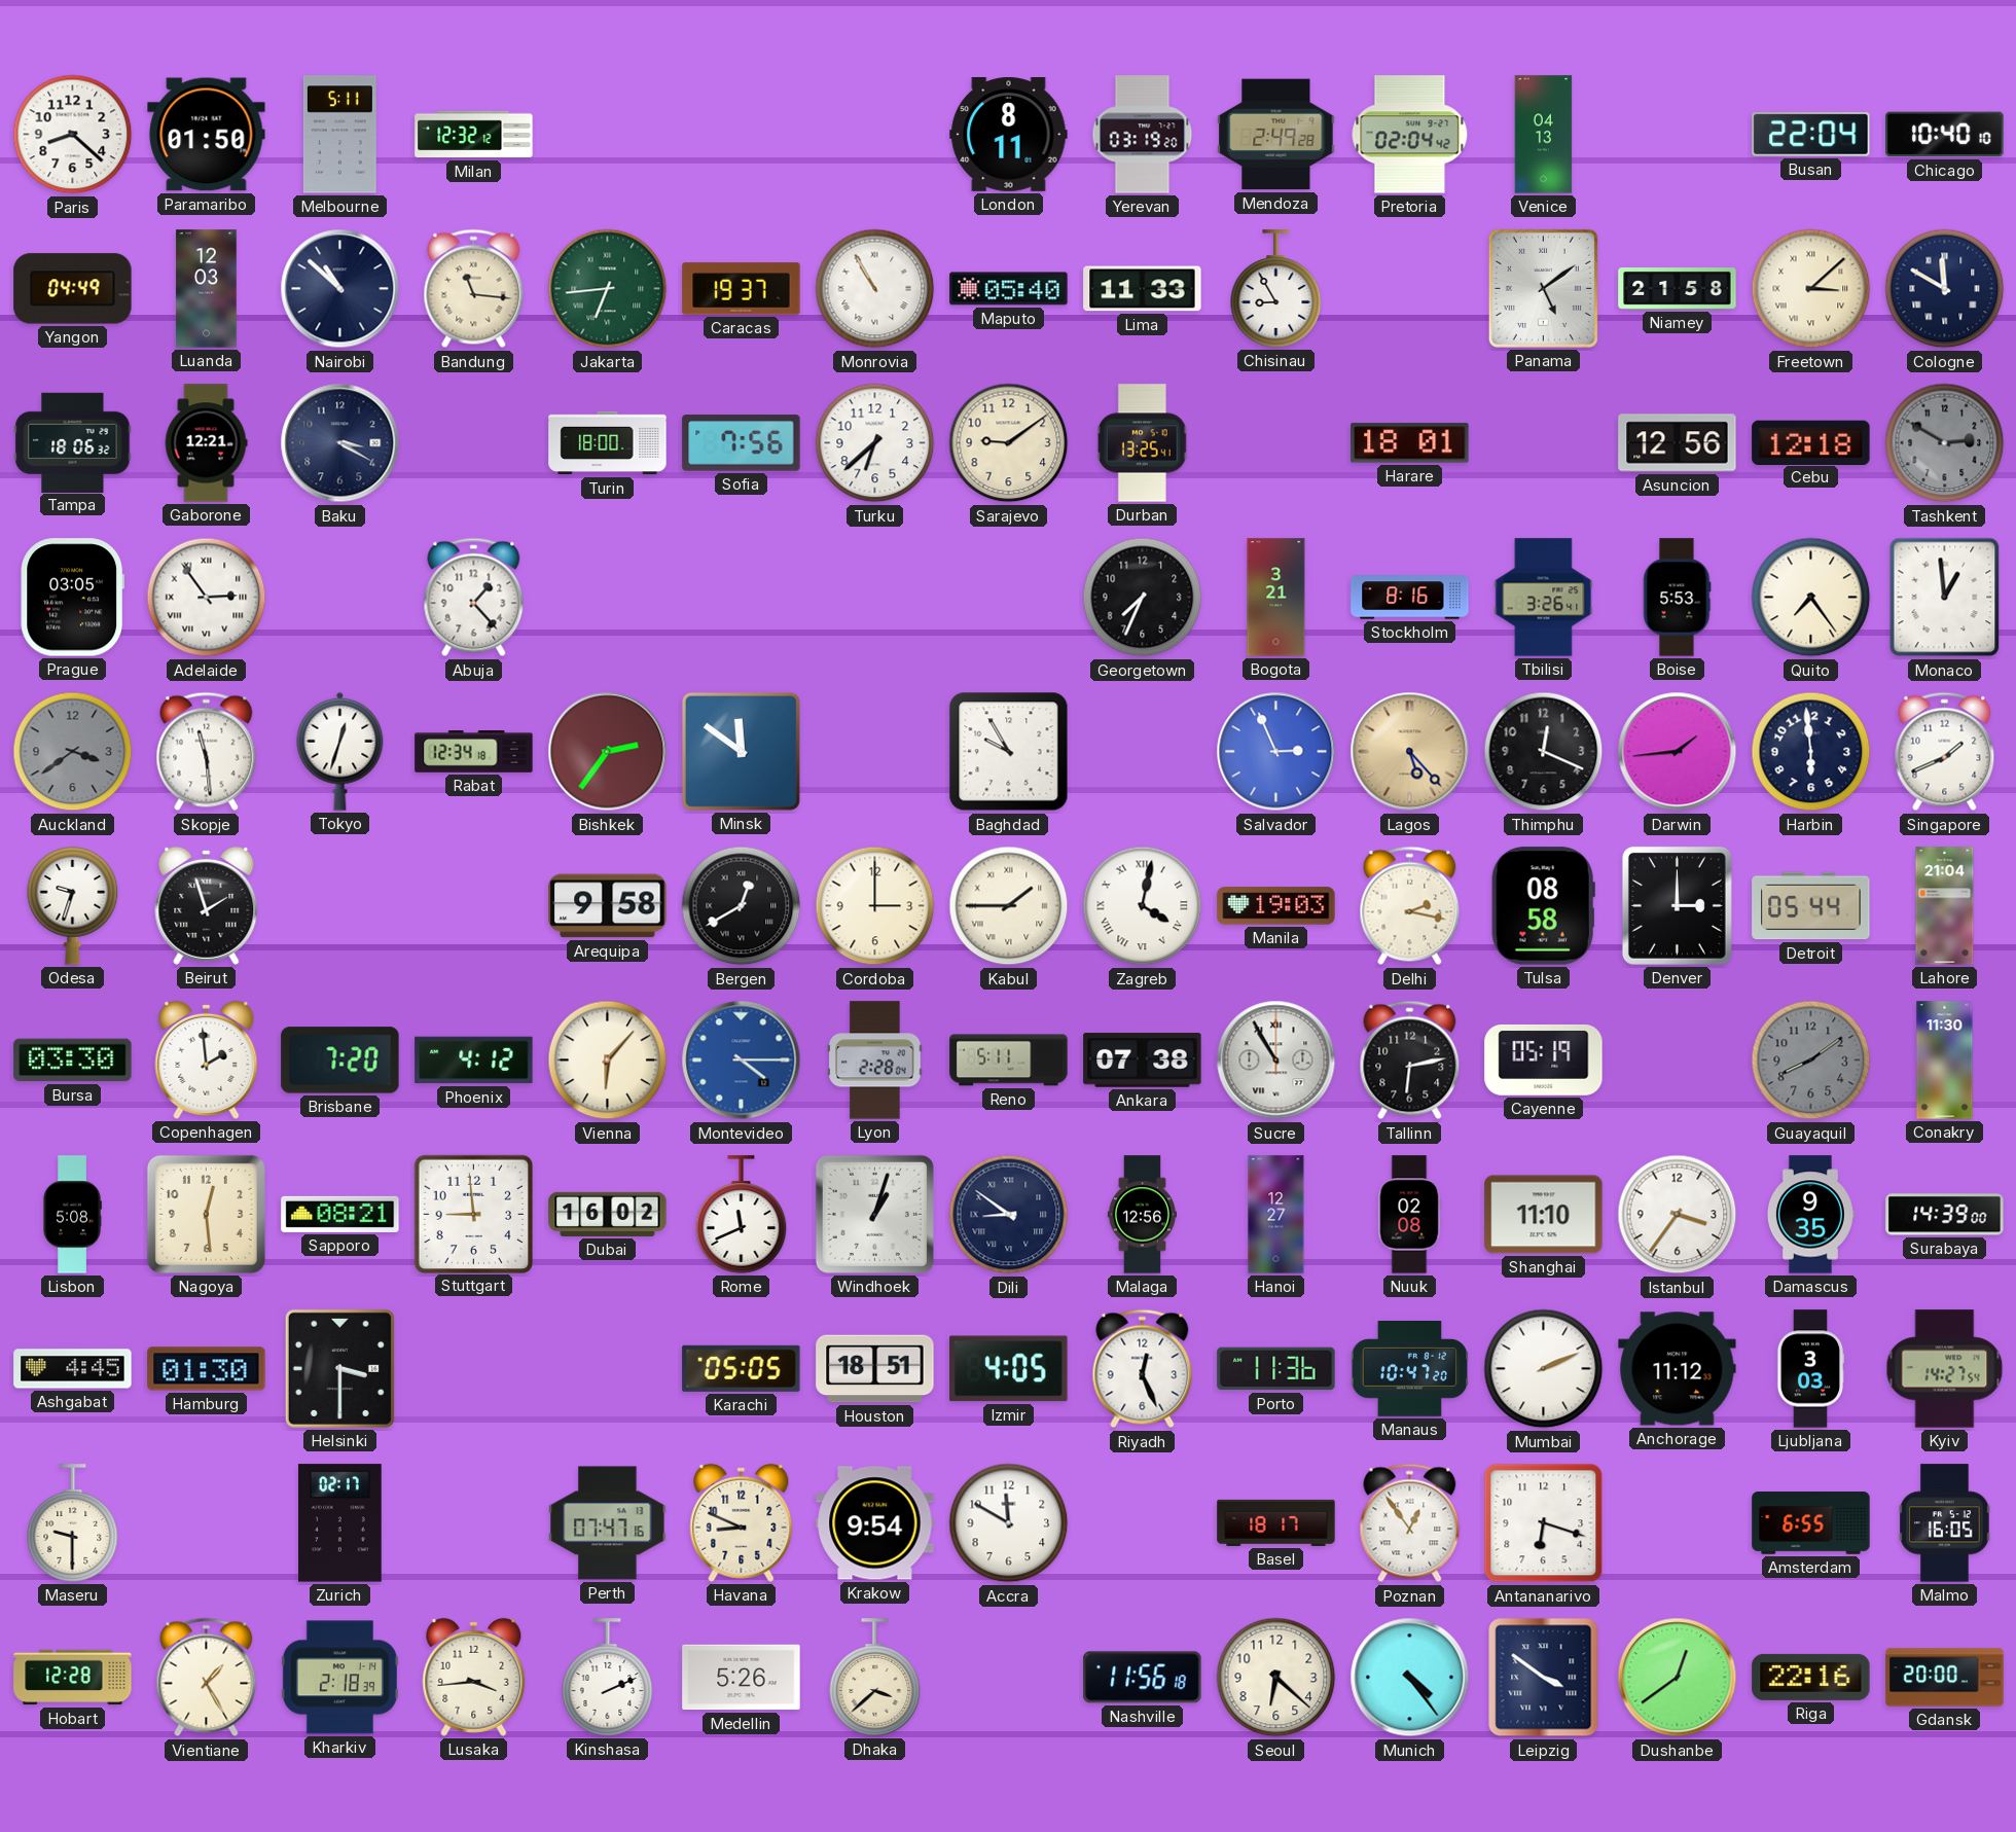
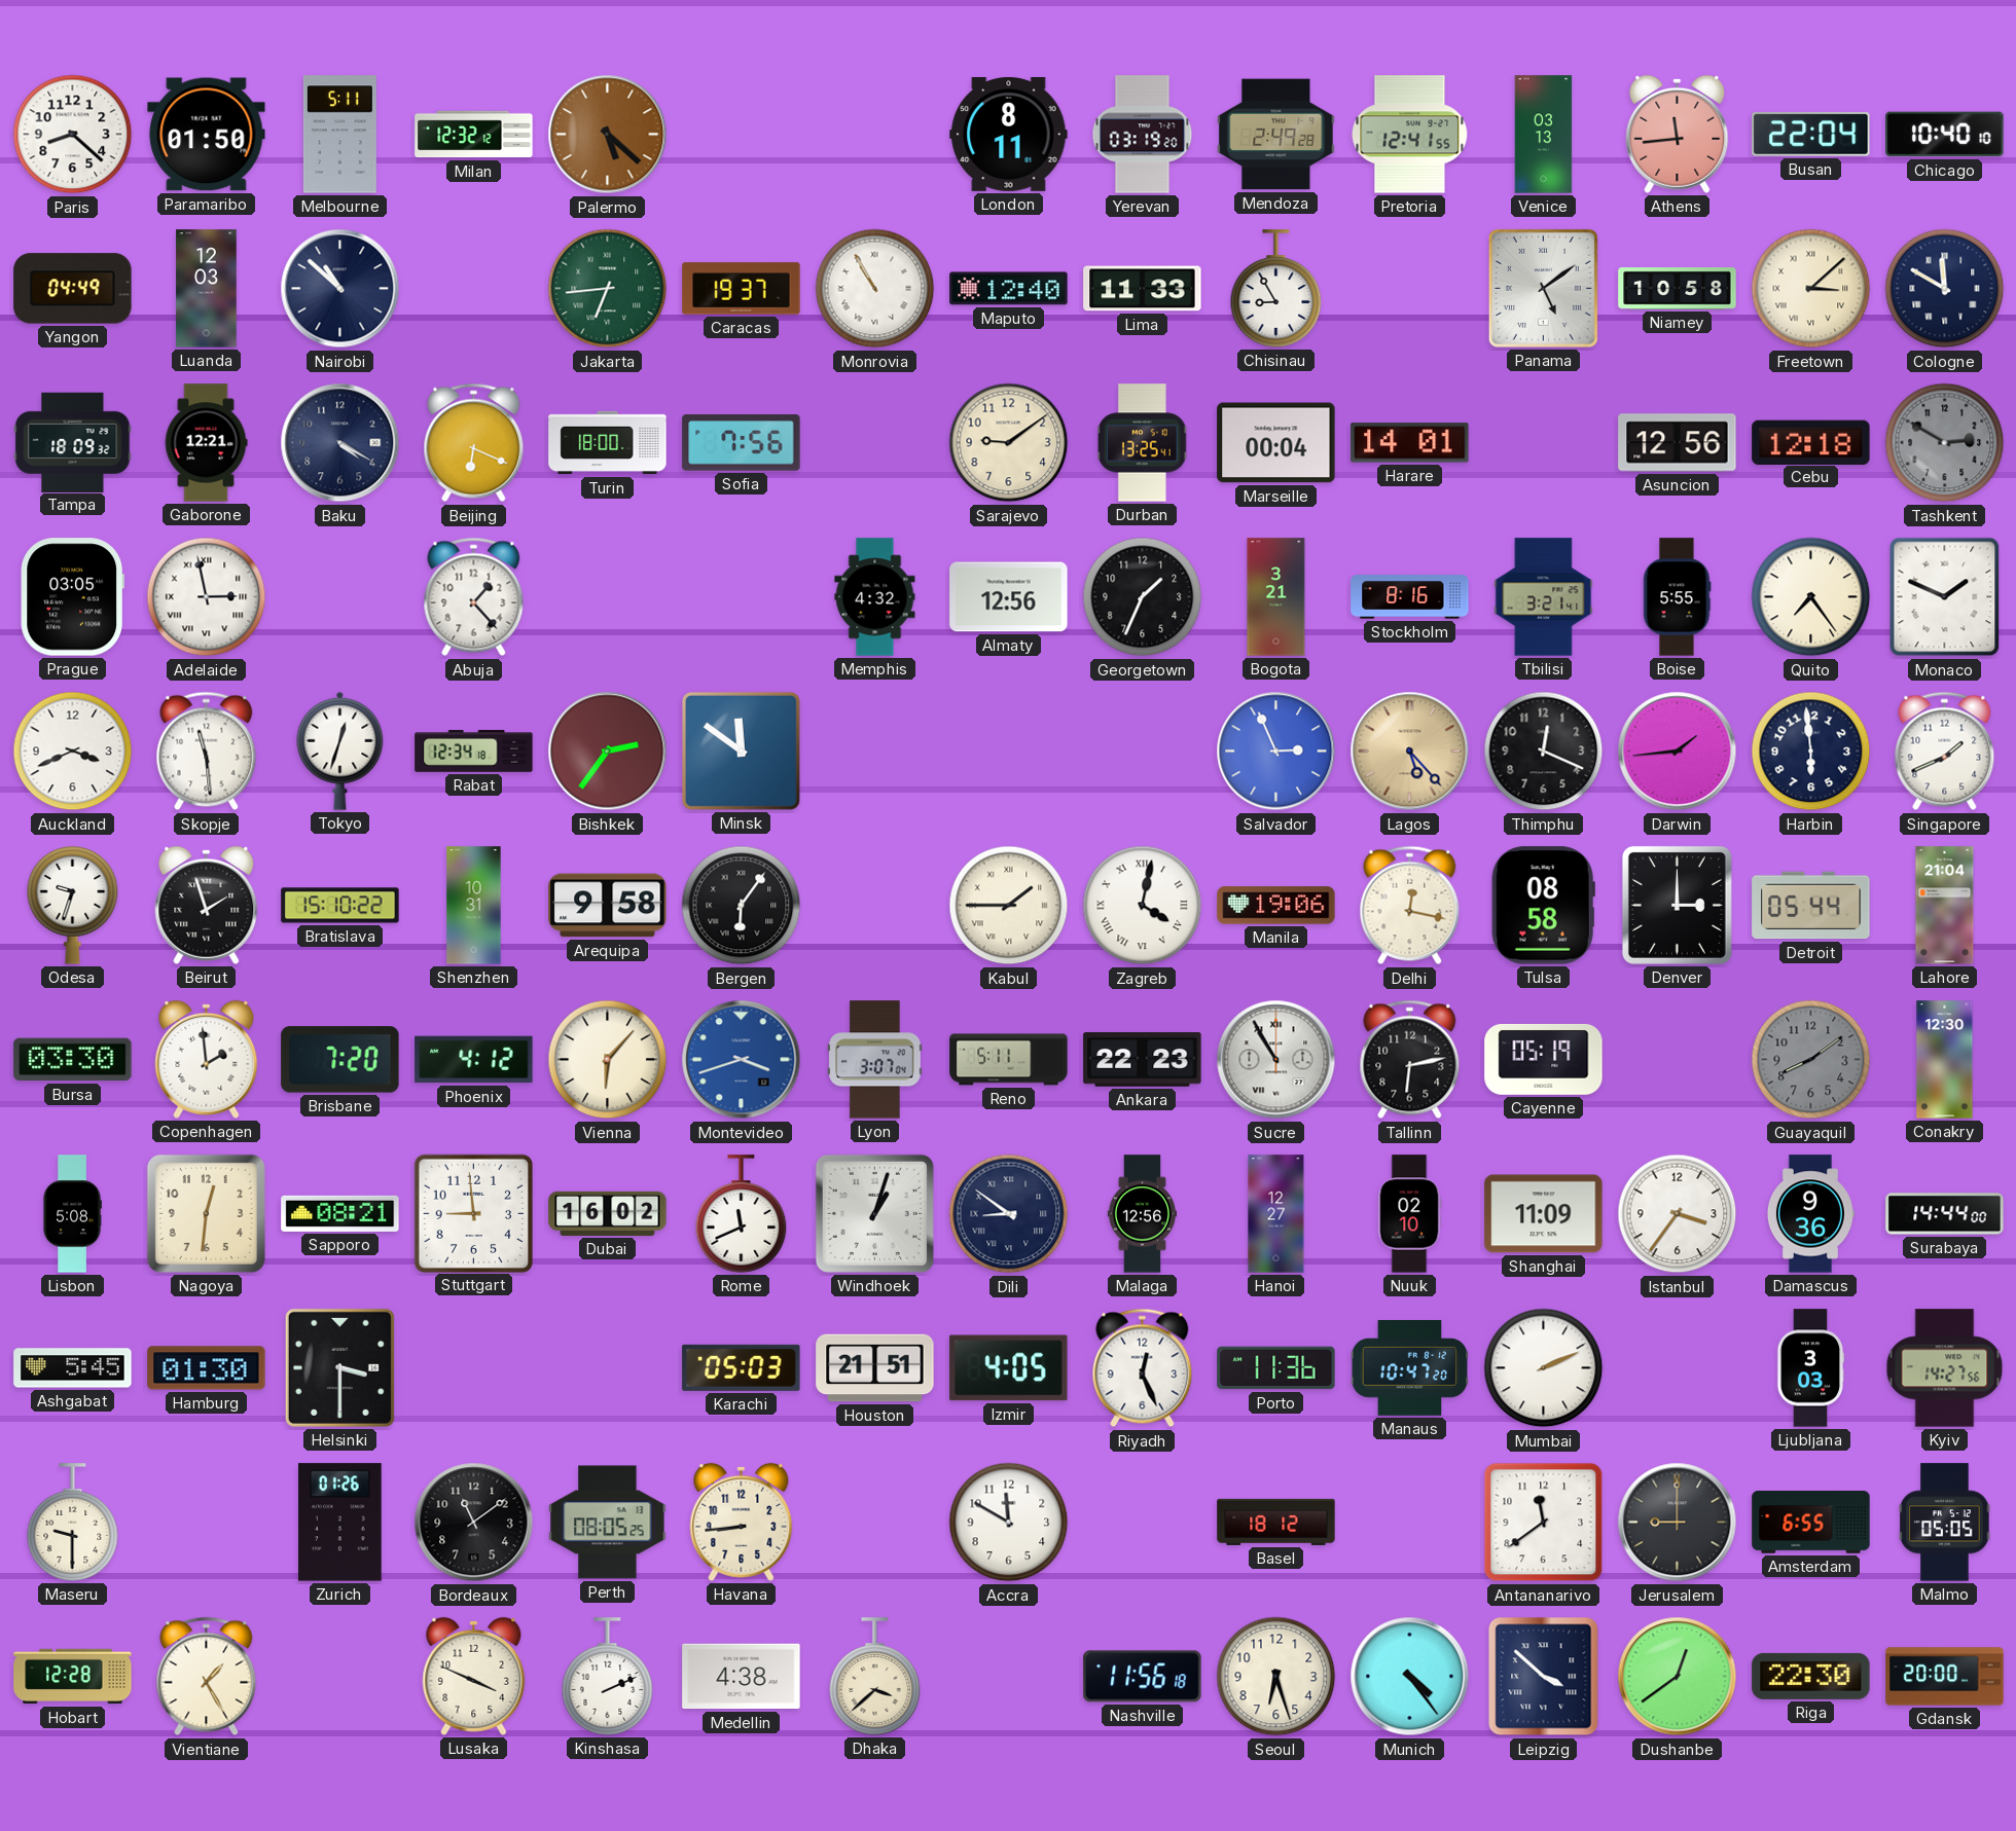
Palermo: none -> 5:22
Pretoria: 02:04 -> 12:41
Venice: 04:13 -> 03:13
Athens: none -> 11:44
Bandung: 11:16 -> none
Maputo: 05:40 -> 12:40
Niamey: 21:58 -> 10:58
Tampa: 18:06 -> 18:09
Baku: 3:20 -> 4:20
Beijing: none -> 6:19
Turku: 6:38 -> none
Marseille: none -> 00:04
Harare: 18:01 -> 14:01
Adelaide: 2:54 -> 2:58
Memphis: none -> 4:32
Almaty: none -> 12:56
Georgetown: 7:34 -> 1:34
Tbilisi: 3:26 -> 3:21
Boise: 5:53 -> 5:55
Monaco: 12:59 -> 1:49
Auckland: 3:39 -> 3:41
Auckland dial: grey -> white
Baghdad: 9:55 -> none
Bratislava: none -> 15:10
Shenzhen: none -> 10:31
Bergen: 12:40 -> 6:06
Cordoba: 3:00 -> none
Manila: 19:03 -> 19:06
Delhi: 2:17 -> 12:17
Montevideo: 4:15 -> 3:42
Lyon: 2:28 -> 3:07
Ankara: 07:38 -> 22:23
Conakry: 11:30 -> 12:30
Nagoya: 12:29 -> 12:31
Nuuk: 02:08 -> 02:10
Shanghai: 11:10 -> 11:09
Damascus: 9:35 -> 9:36
Surabaya: 14:39 -> 14:44
Ashgabat: 4:45 -> 5:45
Karachi: 05:05 -> 05:03
Houston: 18:51 -> 21:51
Anchorage: 11:12 -> none
Kyiv: 14:27:54 -> 14:27:56
Zurich: 02:17 -> 01:26
Bordeaux: none -> 11:09
Perth: 07:47 -> 08:05
Havana: 8:49 -> 8:44
Krakow: 9:54 -> none
Basel: 18:17 -> 18:12
Poznan: 12:54 -> none
Antananarivo: 6:18 -> 11:39
Jerusalem: none -> 9:00
Malmo: 16:05 -> 05:05
Kharkiv: 2:18 -> none
Lusaka: 3:44 -> 3:49
Medellin: 5:26 -> 4:38
Seoul: 6:22 -> 6:27
Leipzig: 3:51 -> 3:52
Riga: 22:16 -> 22:30
